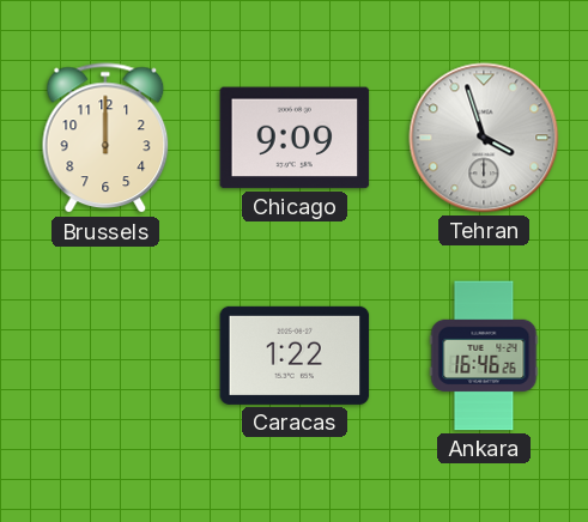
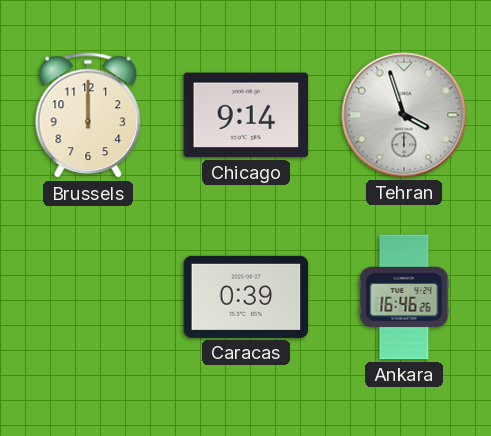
Chicago: 9:09 -> 9:14
Caracas: 1:22 -> 0:39
